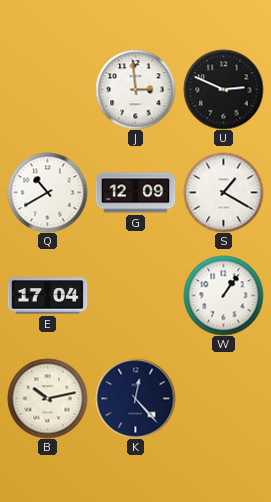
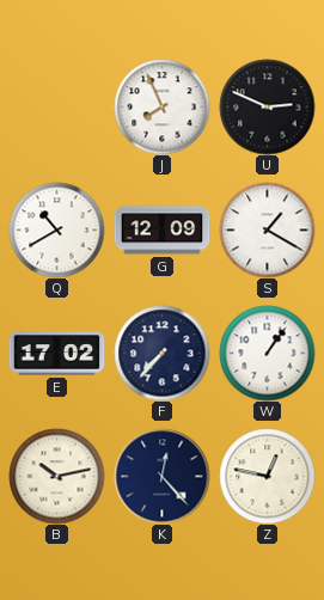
J: 2:59 -> 7:56
E: 17:04 -> 17:02
F: none -> 7:37
Z: none -> 12:47
